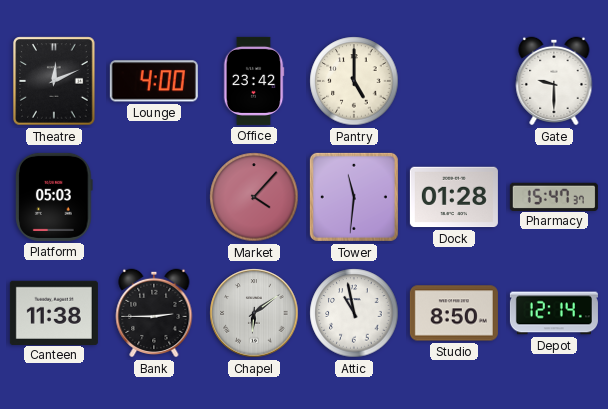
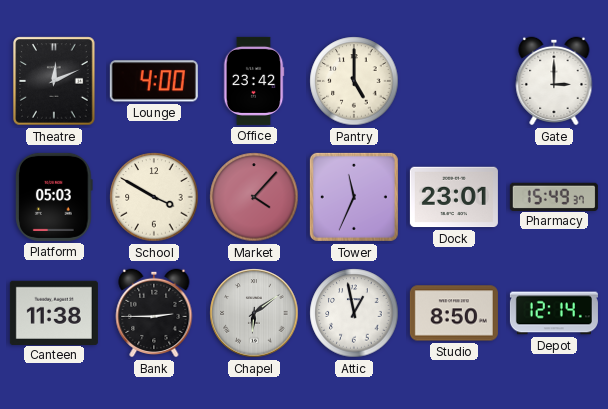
Gate: 9:30 -> 3:00
School: none -> 3:50
Tower: 11:31 -> 11:34
Dock: 01:28 -> 23:01
Pharmacy: 15:47 -> 15:49
Attic: 10:58 -> 12:58
